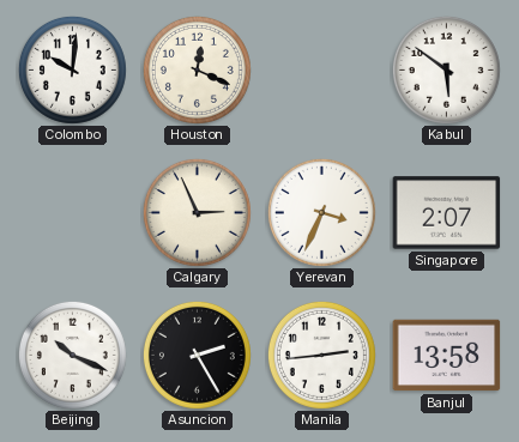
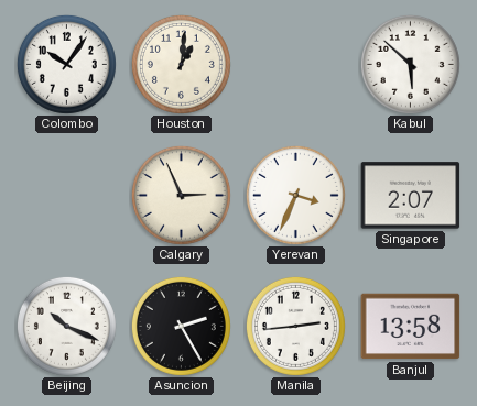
Colombo: 10:01 -> 10:06
Houston: 12:19 -> 1:01
Kabul: 5:51 -> 5:52
